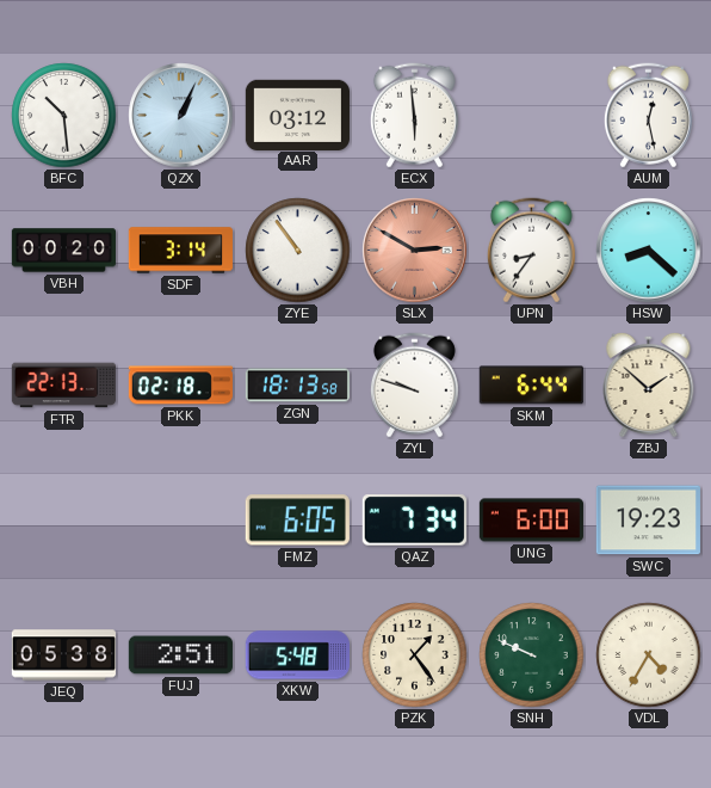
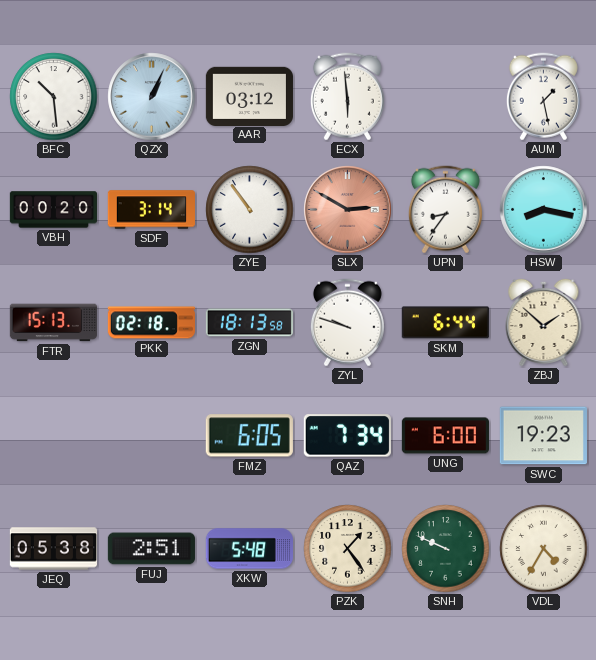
AUM: 12:28 -> 1:28
HSW: 8:22 -> 8:17
FTR: 22:13 -> 15:13
